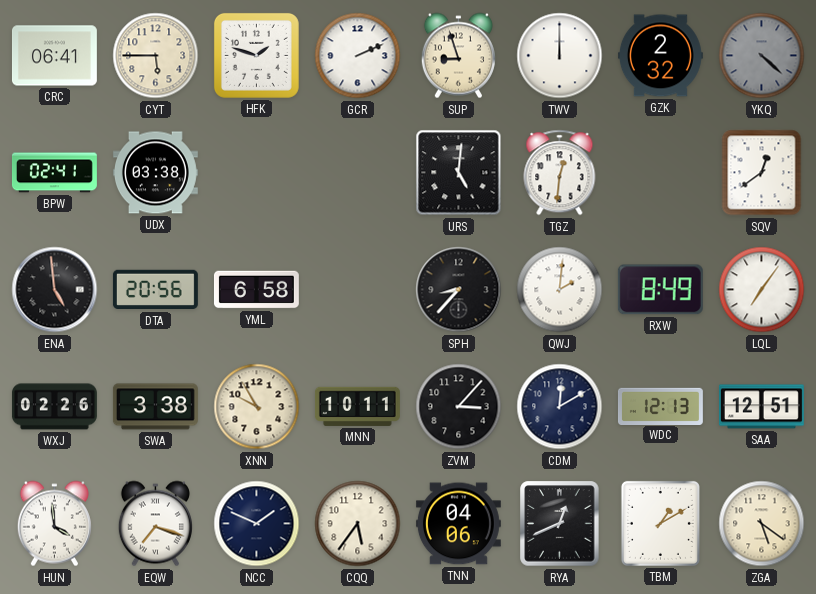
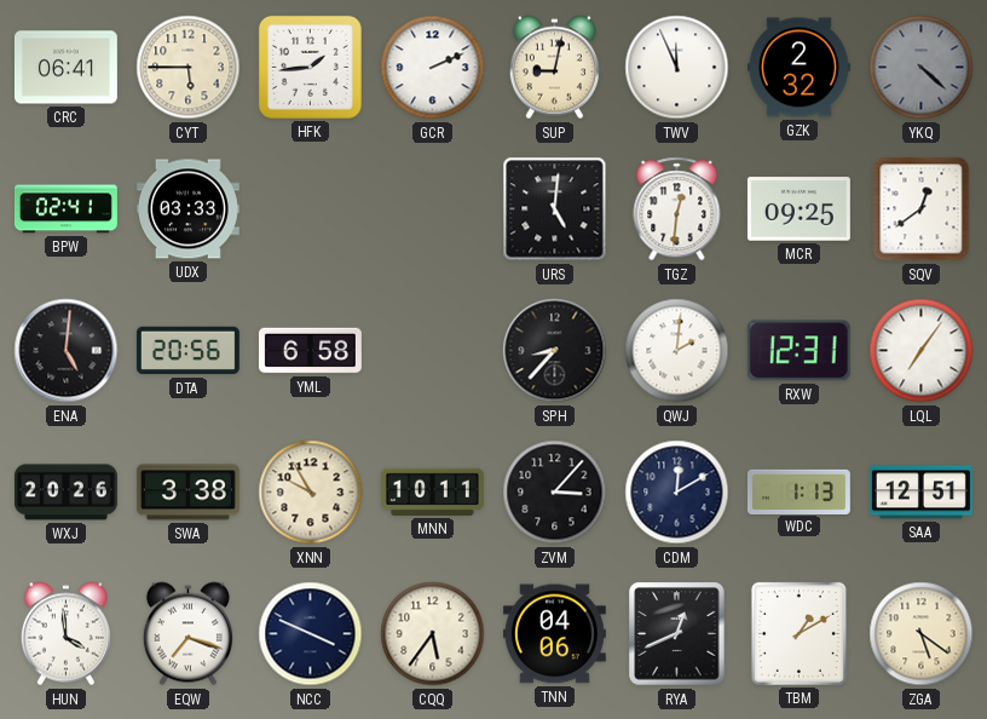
HFK: 1:48 -> 1:44
SUP: 8:57 -> 9:02
TWV: 12:00 -> 11:56
UDX: 03:38 -> 03:33
MCR: none -> 09:25
ENA: 4:59 -> 5:01
RXW: 8:49 -> 12:31
WXJ: 02:26 -> 20:26
WDC: 12:13 -> 1:13
NCC: 1:49 -> 3:49
